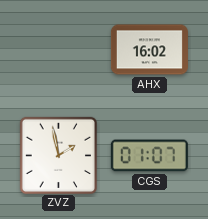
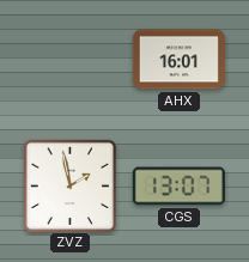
AHX: 16:02 -> 16:01
CGS: 01:07 -> 13:07
